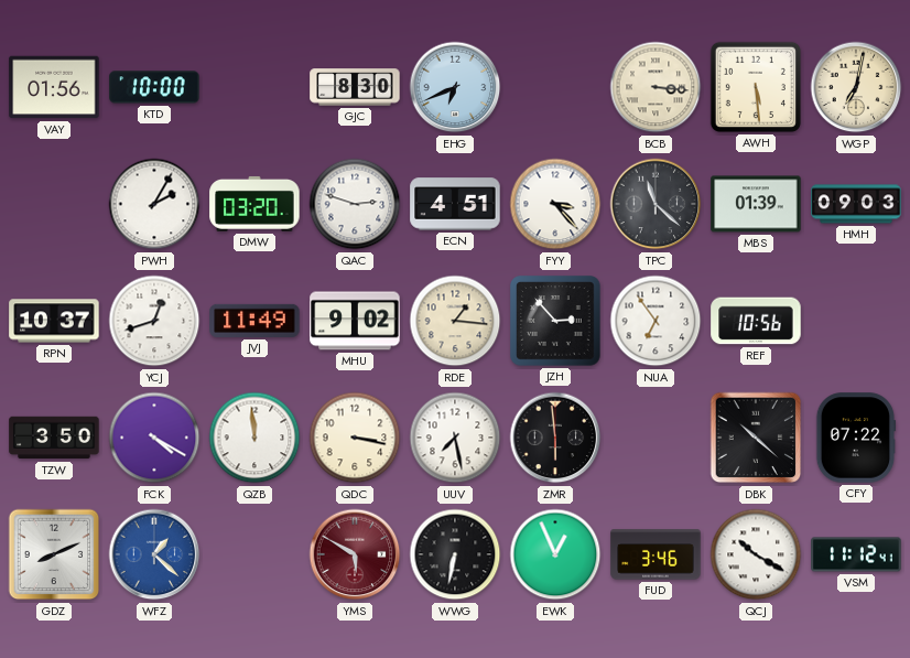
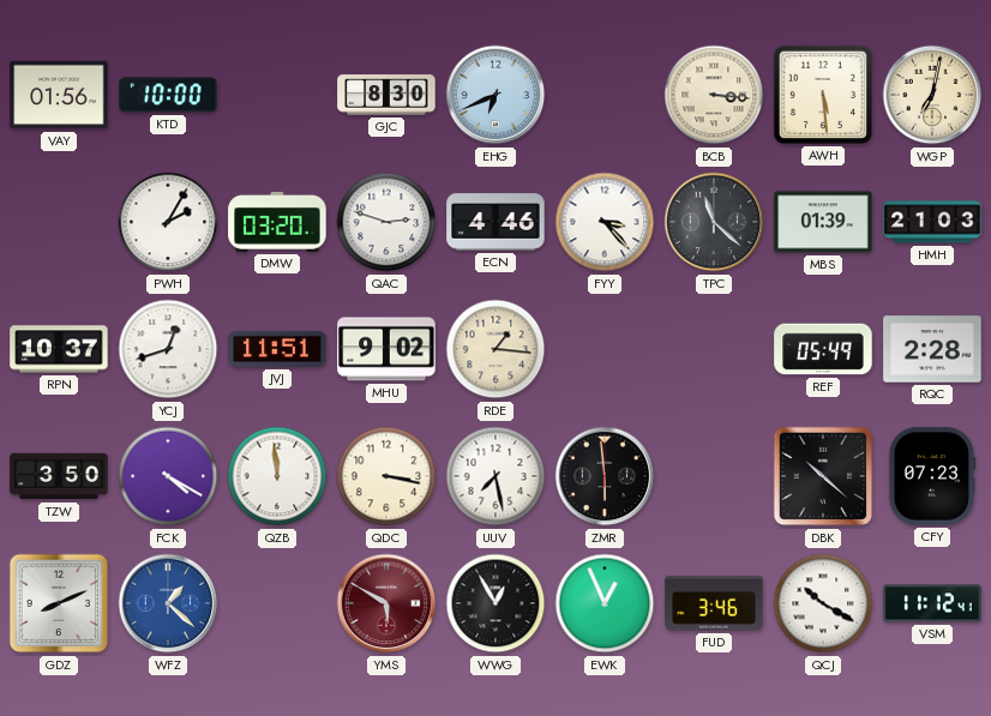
ECN: 4:51 -> 4:46
HMH: 09:03 -> 21:03
JVJ: 11:49 -> 11:51
JZH: 2:53 -> none
NUA: 6:54 -> none
REF: 10:56 -> 05:49
RQC: none -> 2:28
CFY: 07:22 -> 07:23
WWG: 6:32 -> 12:55
